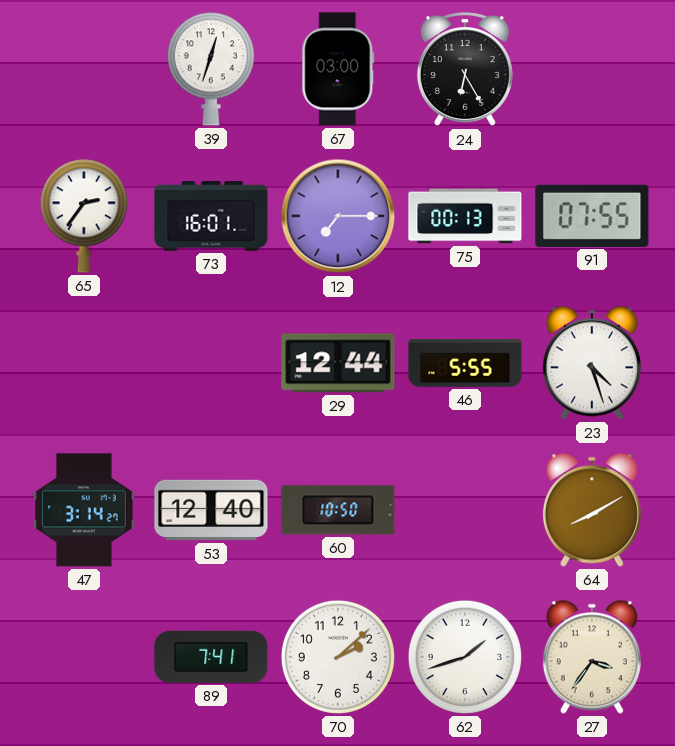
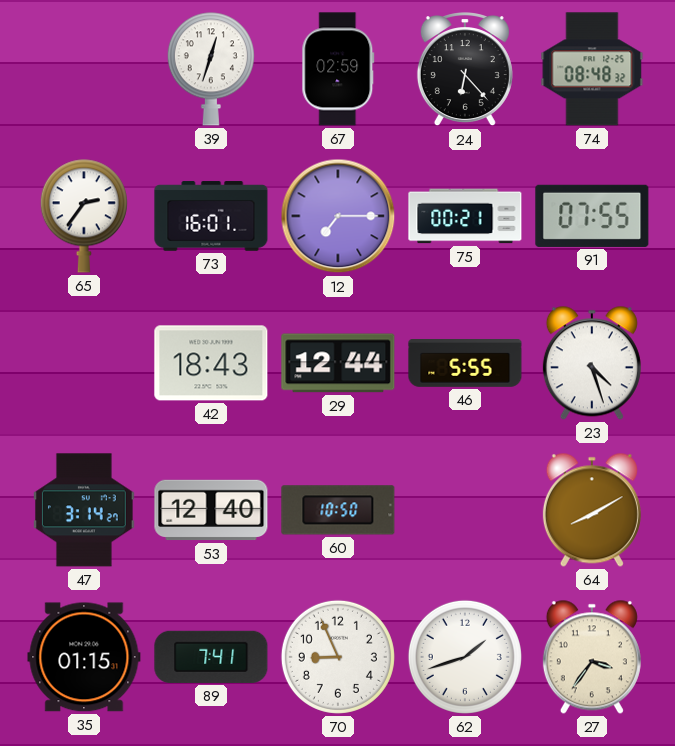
67: 03:00 -> 02:59
24: 6:25 -> 6:23
74: none -> 08:48
75: 00:13 -> 00:21
42: none -> 18:43
35: none -> 01:15
70: 2:08 -> 8:56
